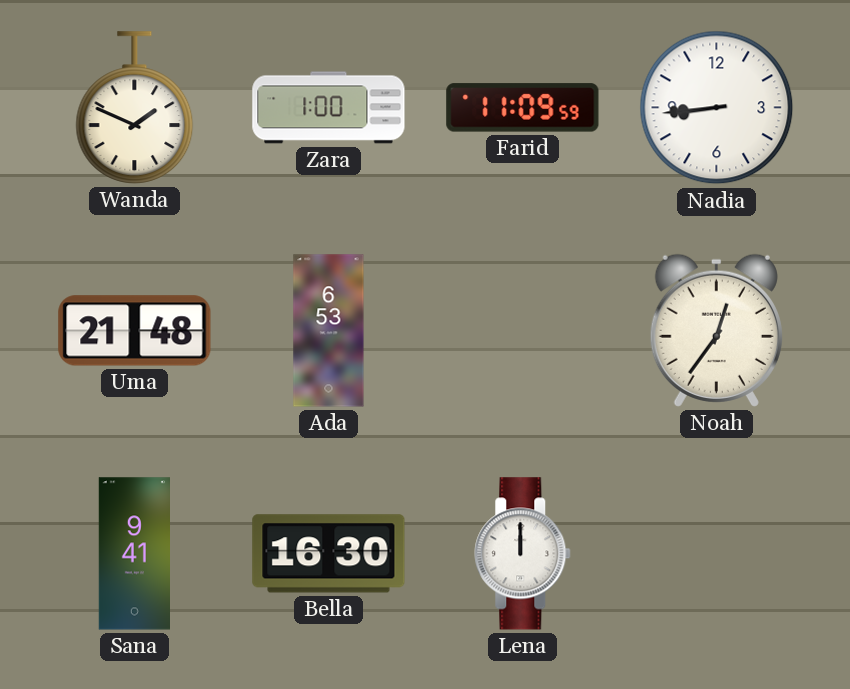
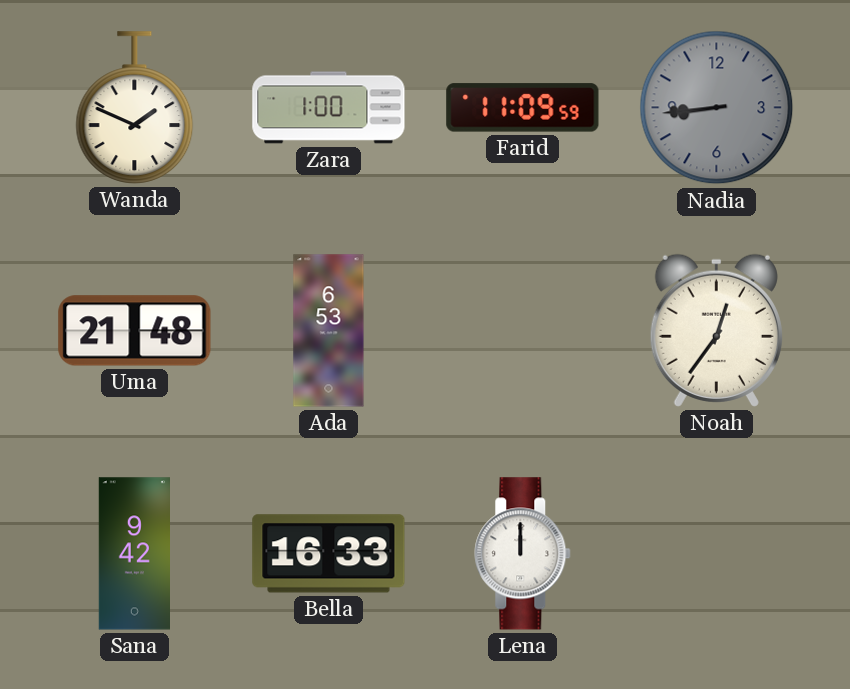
Nadia dial: white -> grey
Sana: 9:41 -> 9:42
Bella: 16:30 -> 16:33
